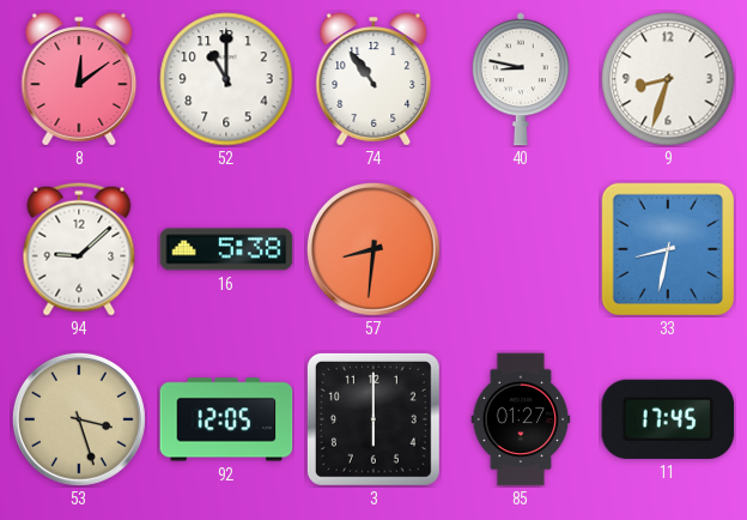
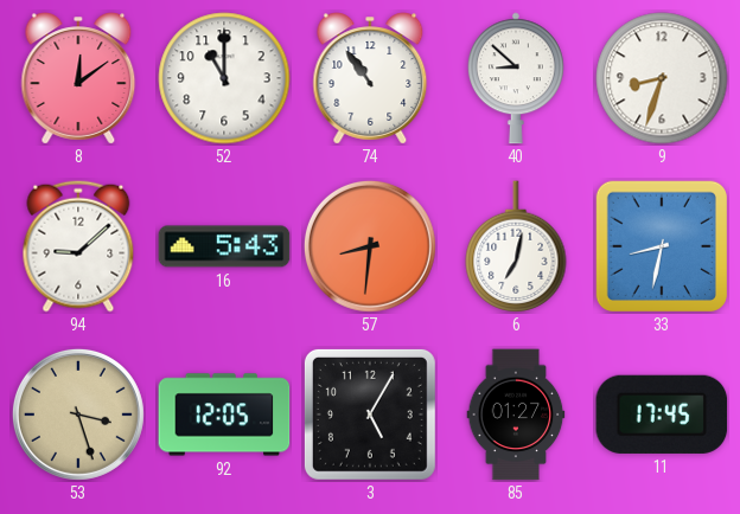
40: 8:47 -> 8:52
16: 5:38 -> 5:43
6: none -> 7:02
3: 6:00 -> 5:05
